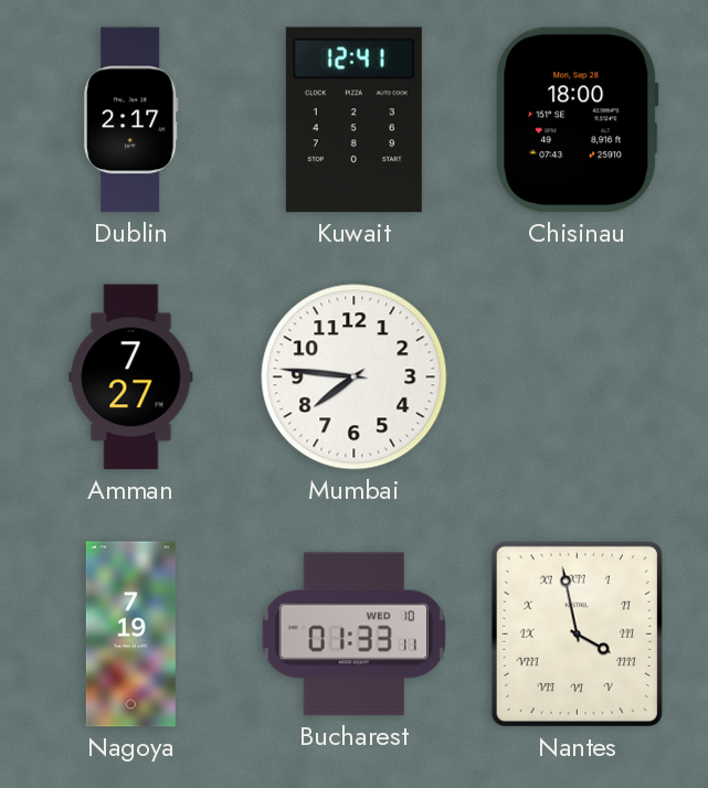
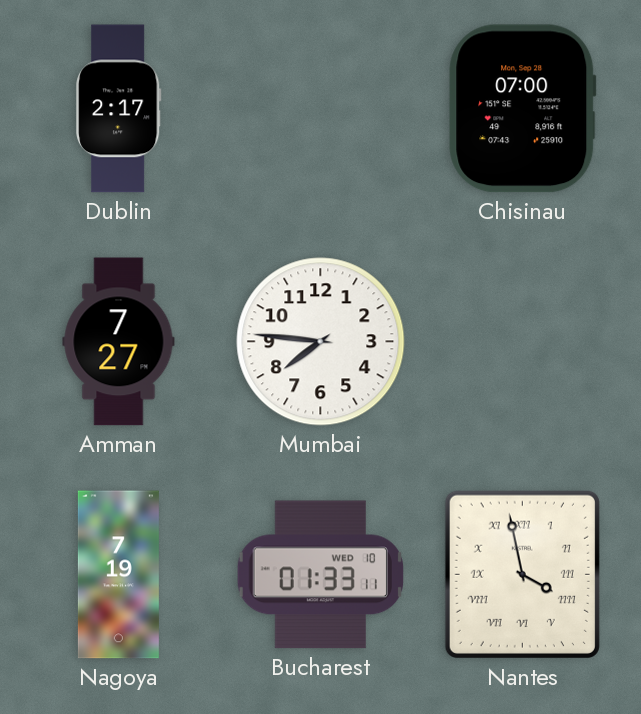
Kuwait: 12:41 -> none
Chisinau: 18:00 -> 07:00
